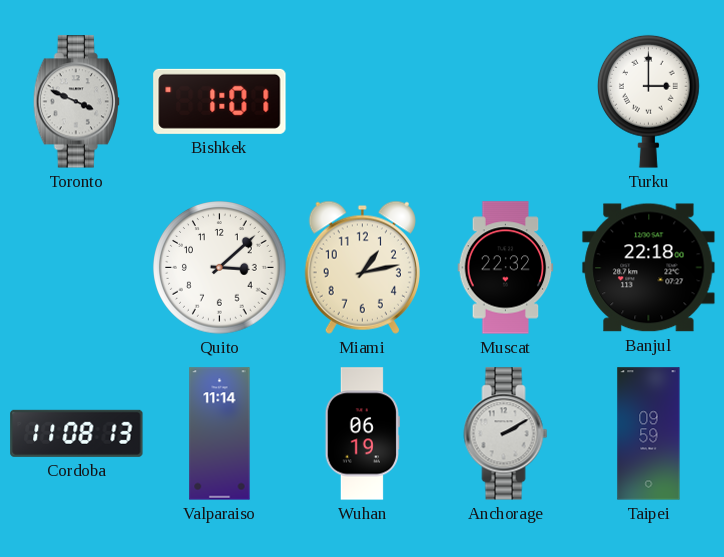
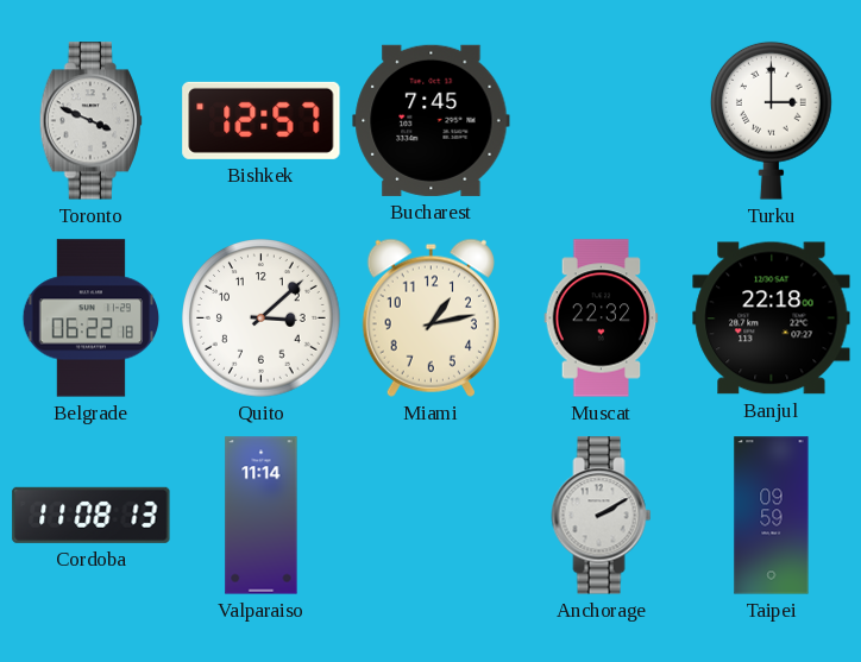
Bishkek: 1:01 -> 12:57
Bucharest: none -> 7:45
Belgrade: none -> 06:22
Wuhan: 06:19 -> none
